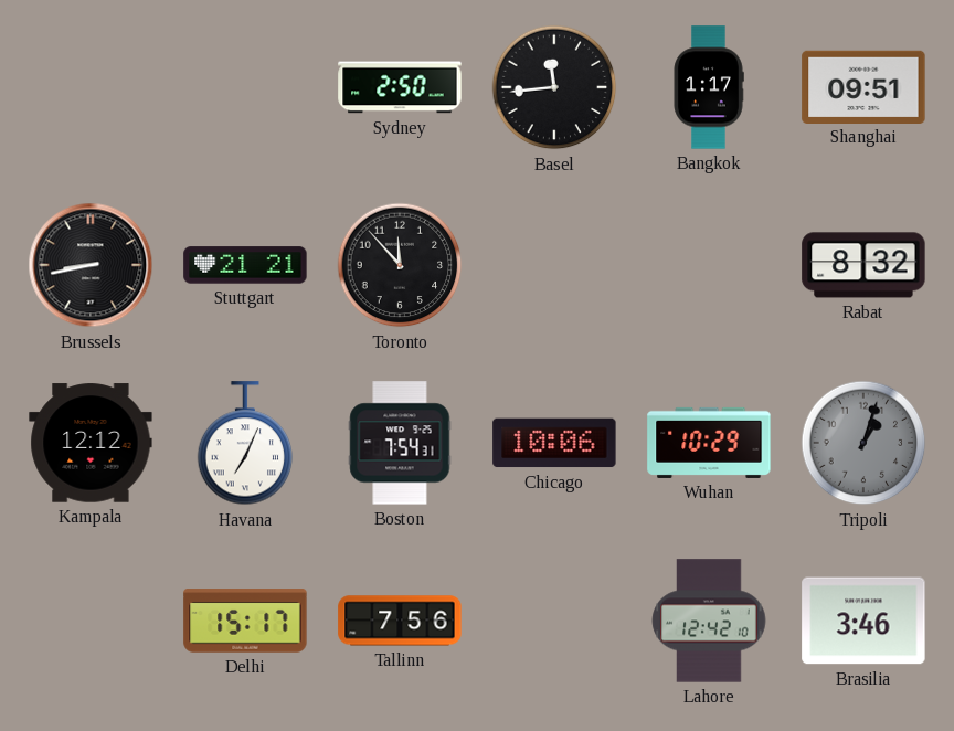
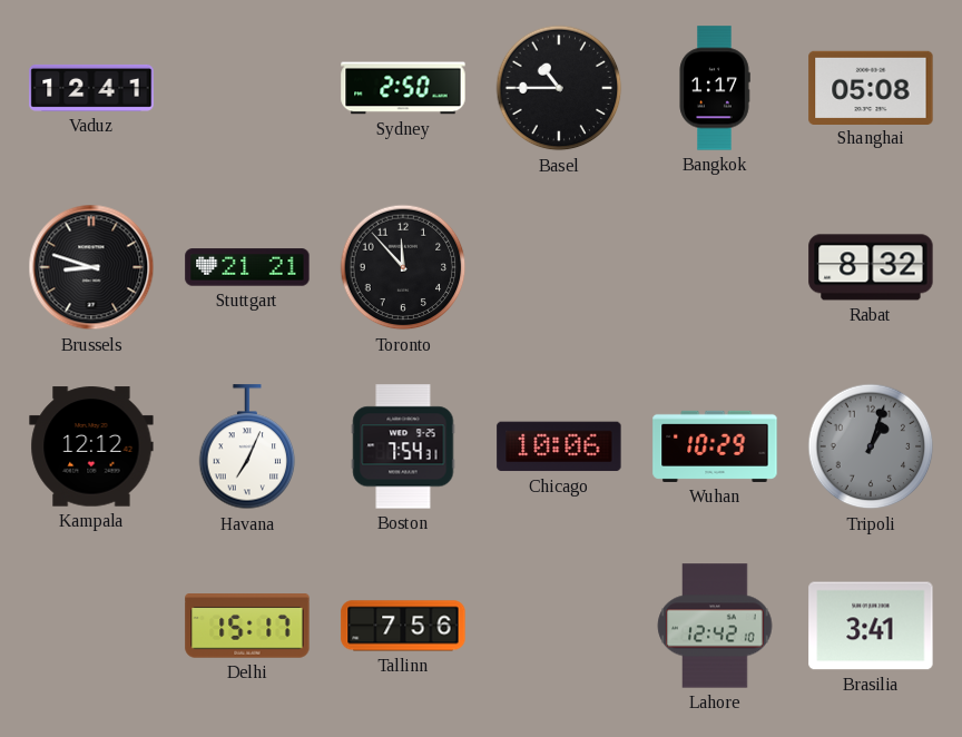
Vaduz: none -> 12:41
Basel: 11:44 -> 10:45
Shanghai: 09:51 -> 05:08
Brussels: 8:43 -> 8:48
Brasilia: 3:46 -> 3:41
